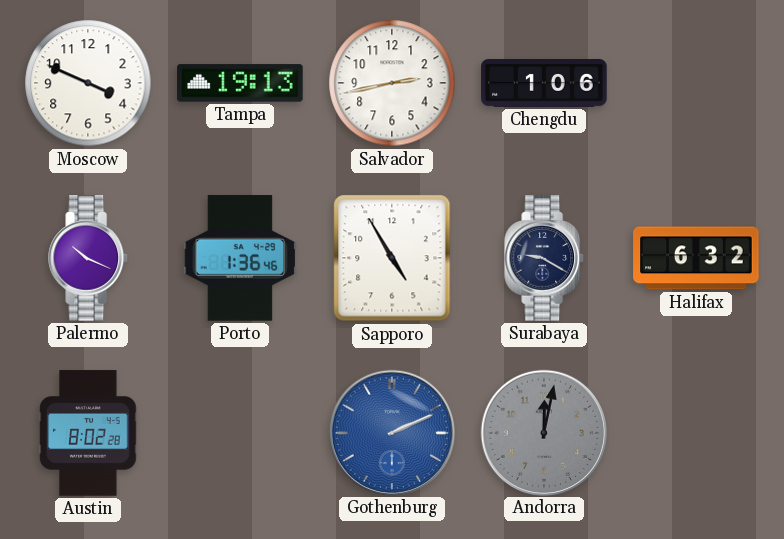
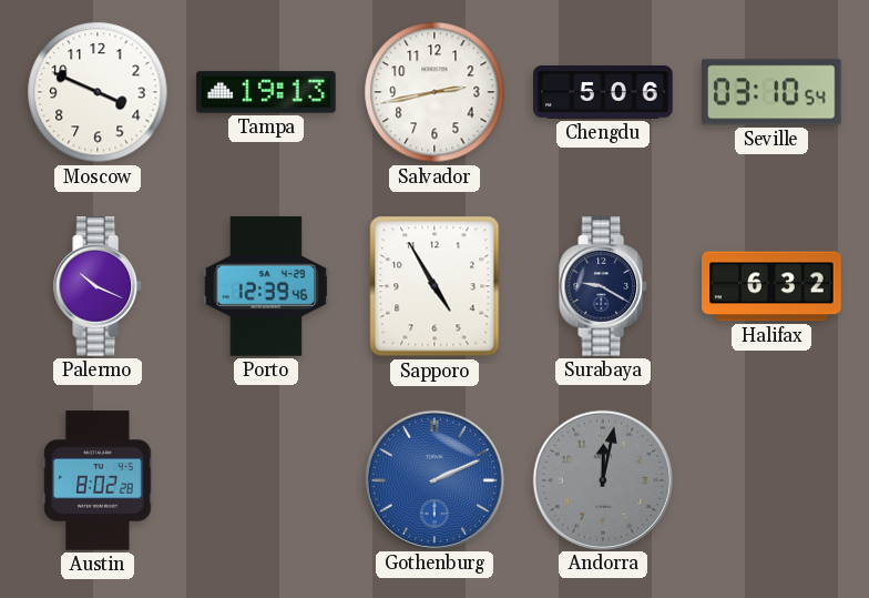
Chengdu: 1:06 -> 5:06
Seville: none -> 03:10
Porto: 1:36 -> 12:39
